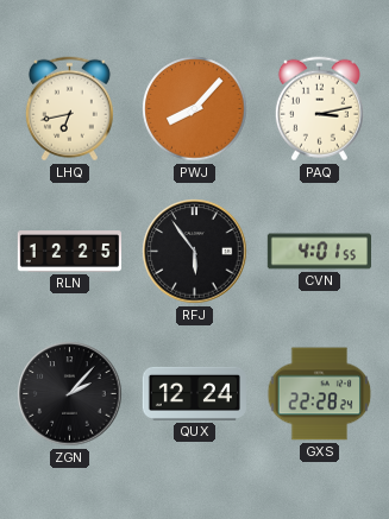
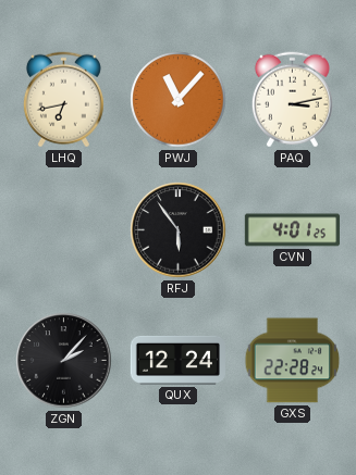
PWJ: 8:07 -> 11:07
RLN: 12:25 -> none
CVN: 4:01:55 -> 4:01:25
